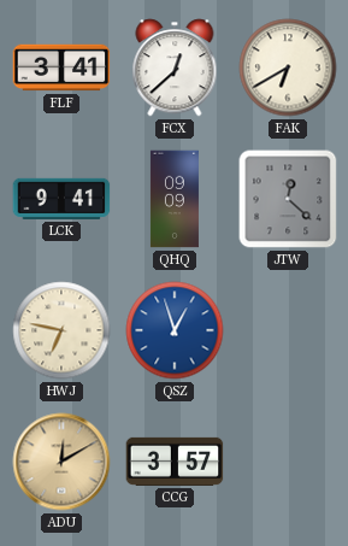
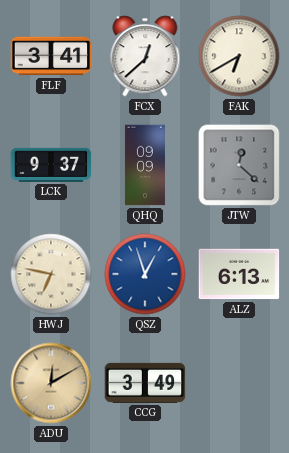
LCK: 9:41 -> 9:37
ALZ: none -> 6:13
CCG: 3:57 -> 3:49
